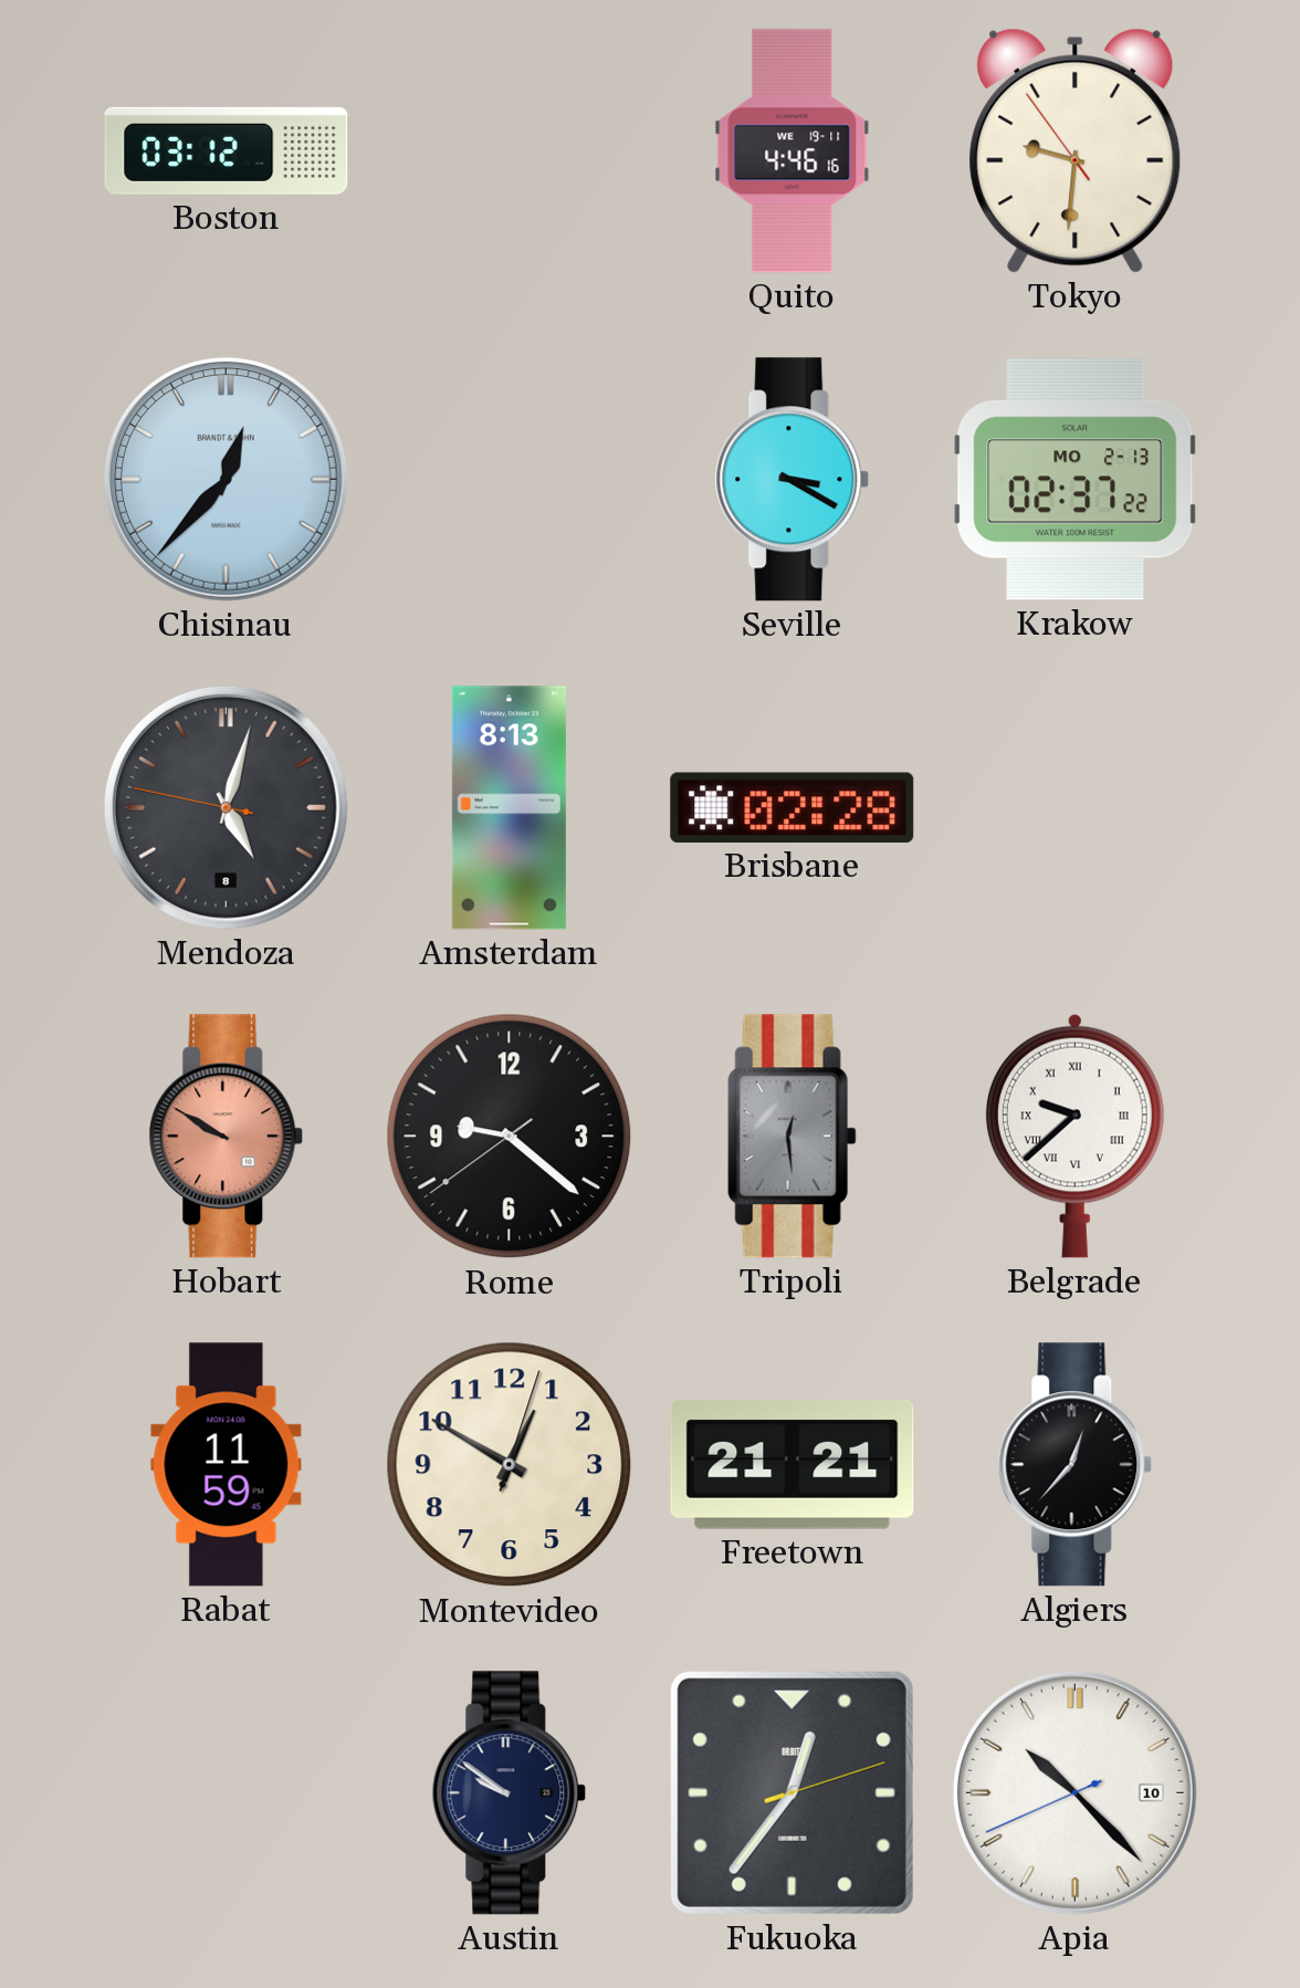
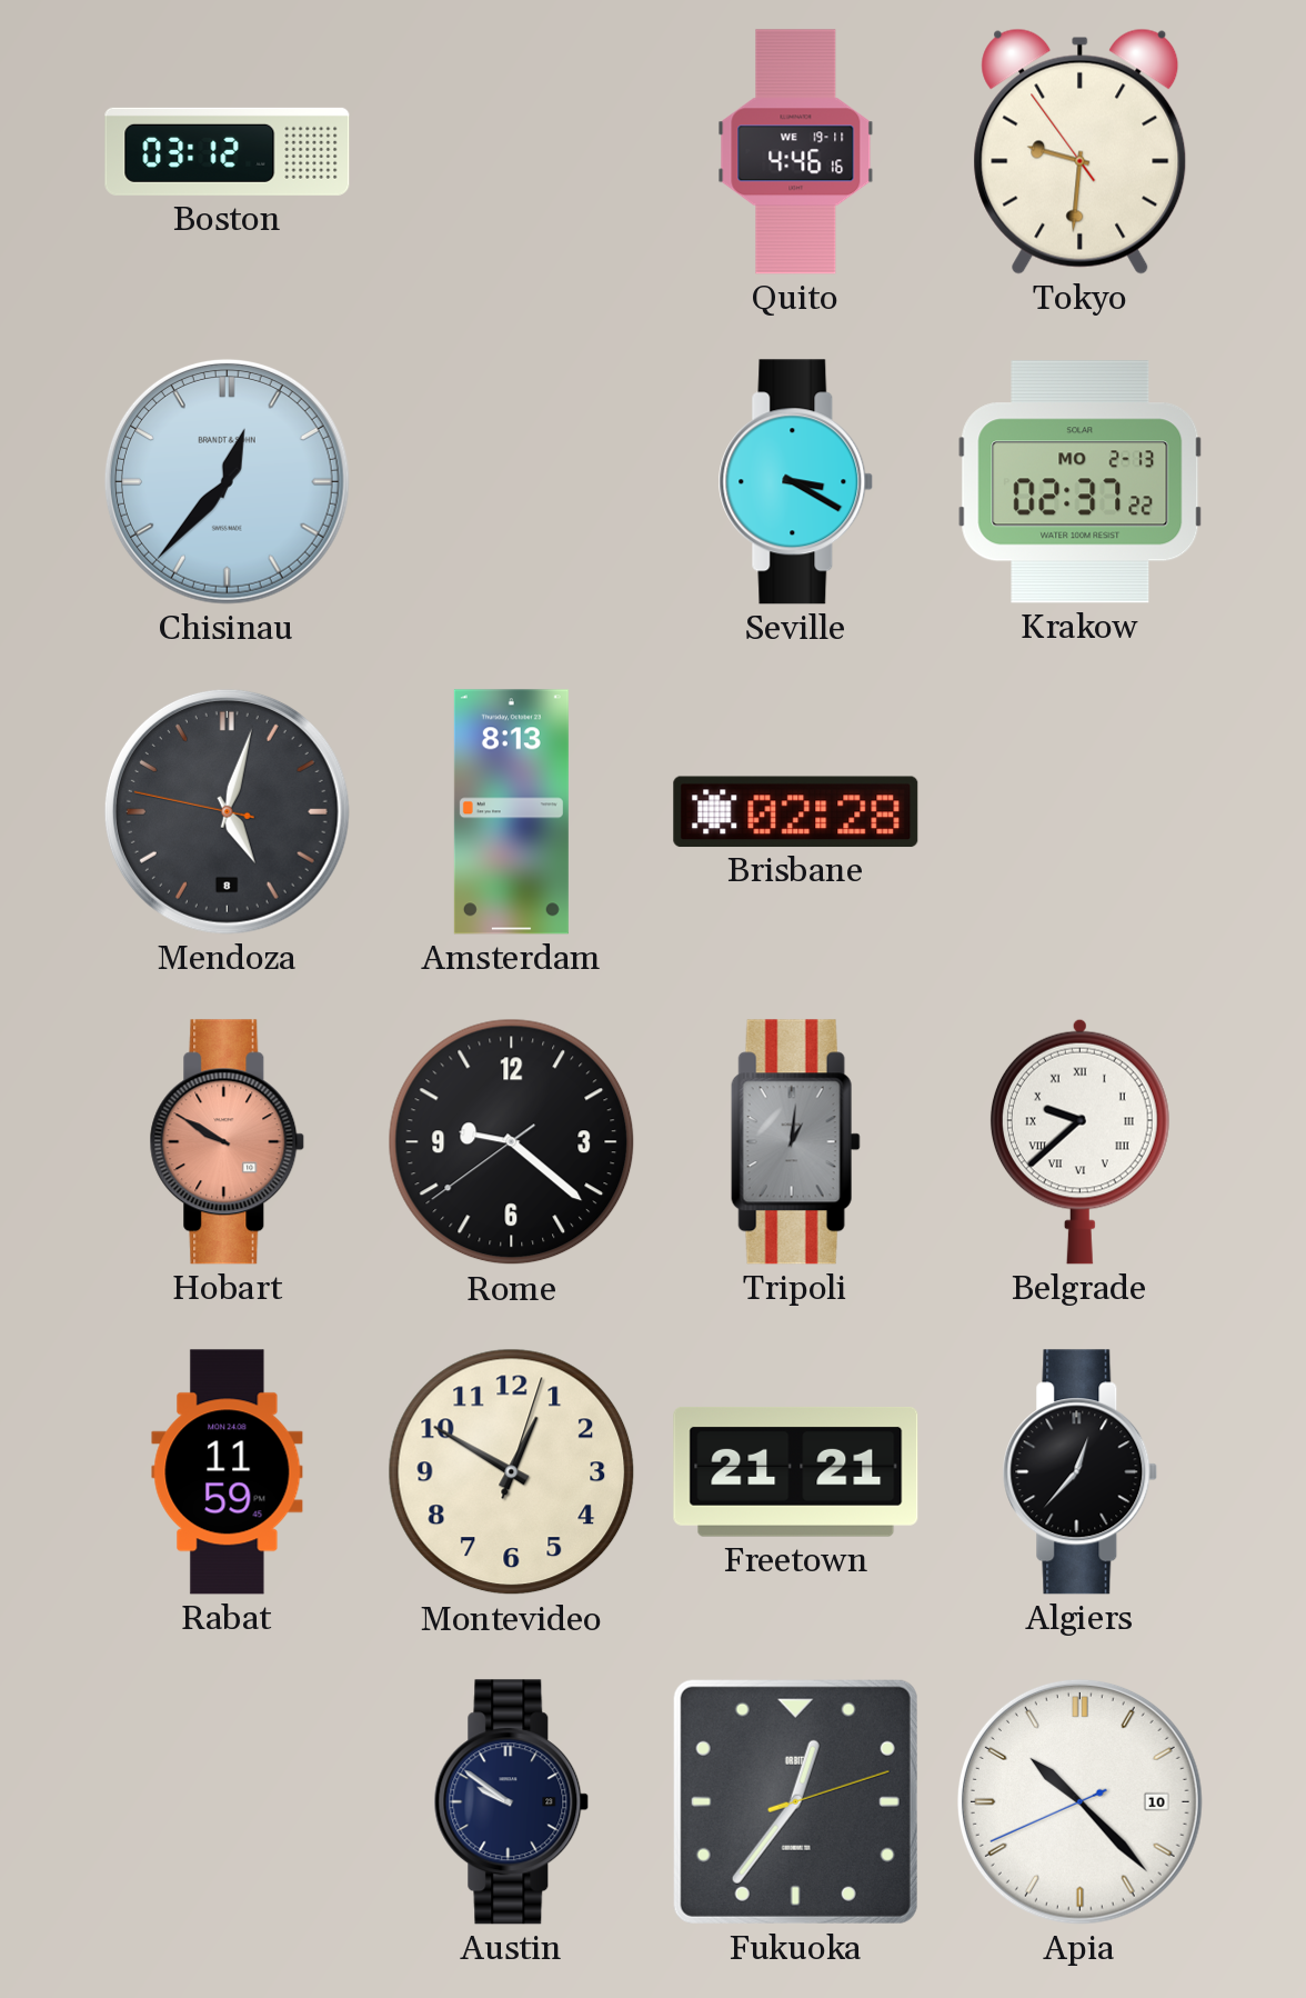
Tripoli: 12:29 -> 1:01
